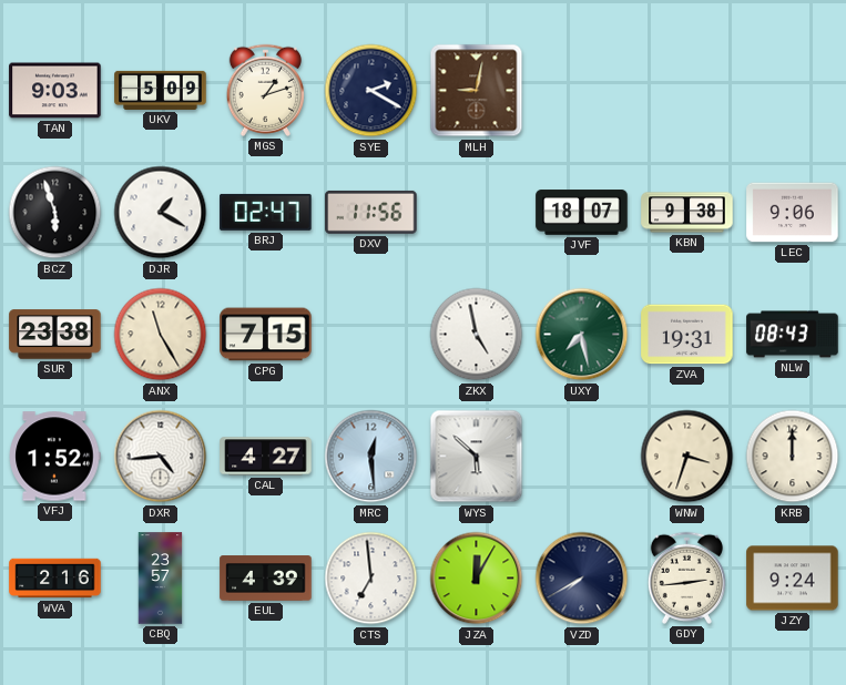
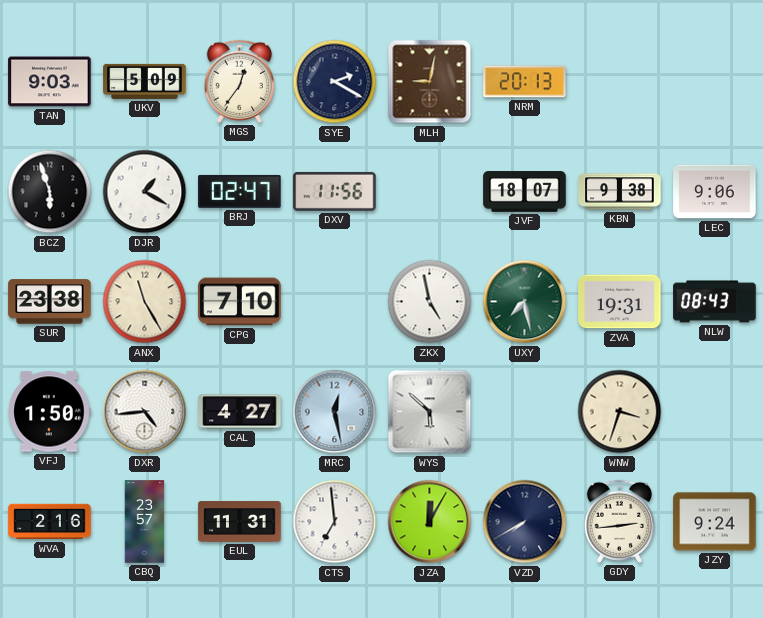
MGS: 1:12 -> 12:36
NRM: none -> 20:13
CPG: 7:15 -> 7:10
VFJ: 1:52 -> 1:50
MRC: 12:29 -> 12:28
KRB: 12:00 -> none
EUL: 4:39 -> 11:31
